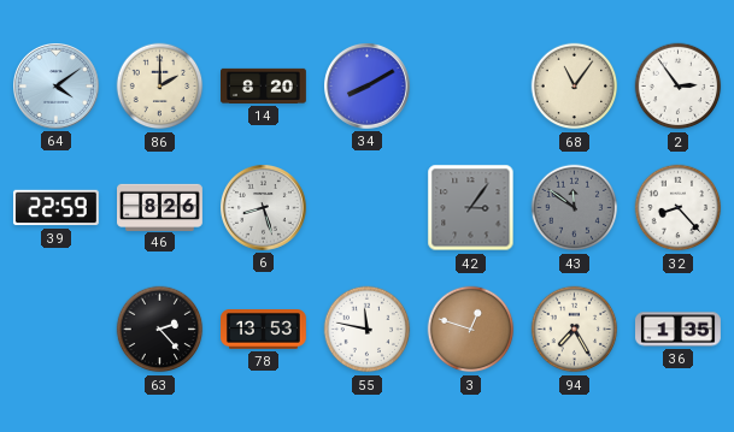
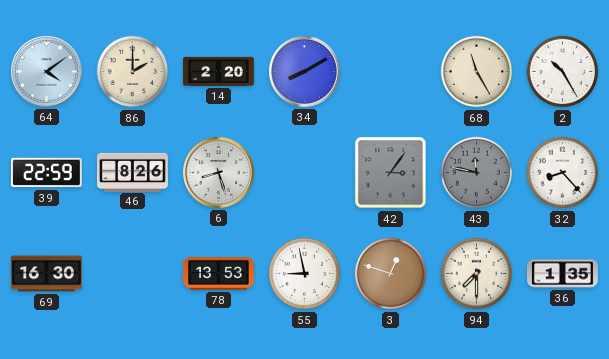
14: 8:20 -> 2:20
68: 11:06 -> 11:25
2: 2:54 -> 10:25
43: 11:51 -> 11:47
69: none -> 16:30
63: 2:23 -> none
55: 11:47 -> 8:58
94: 7:25 -> 7:30
